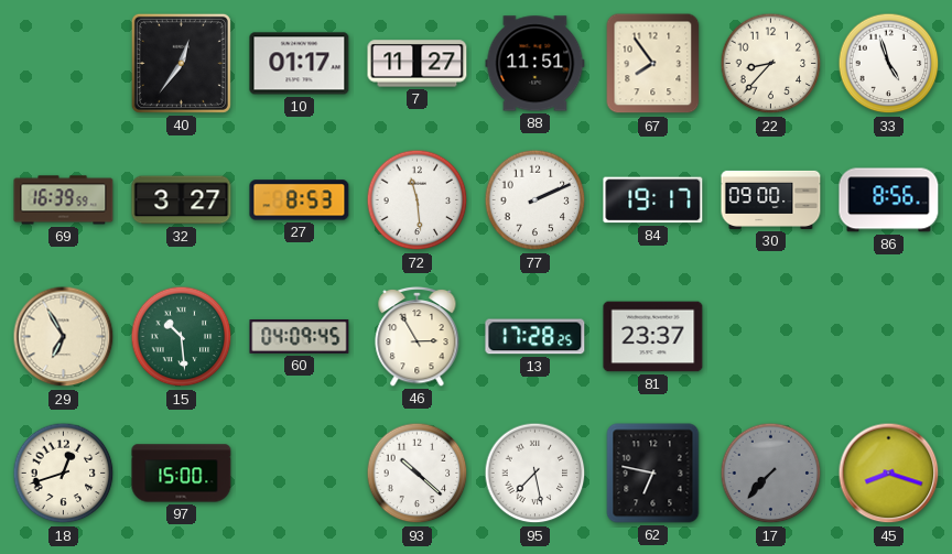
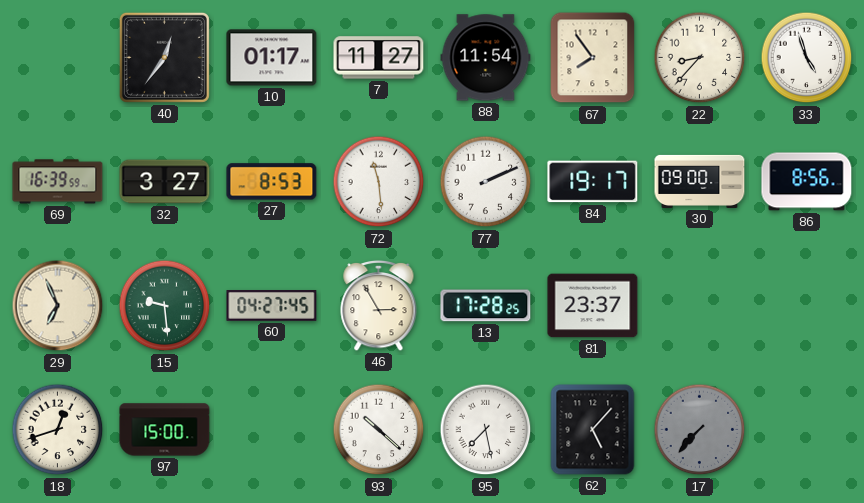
88: 11:51 -> 11:54
29: 6:55 -> 6:56
15: 10:29 -> 9:29
60: 04:09 -> 04:27
62: 6:47 -> 5:07
45: 8:18 -> none
